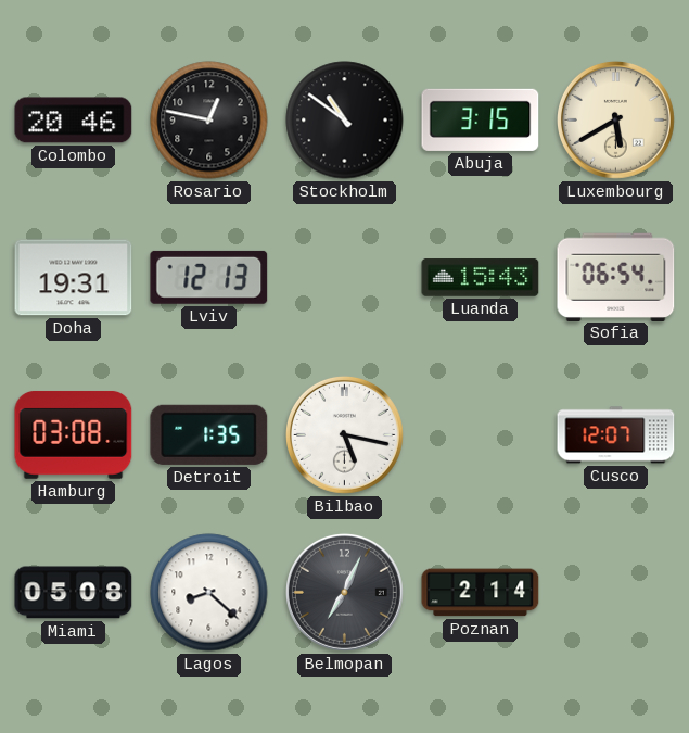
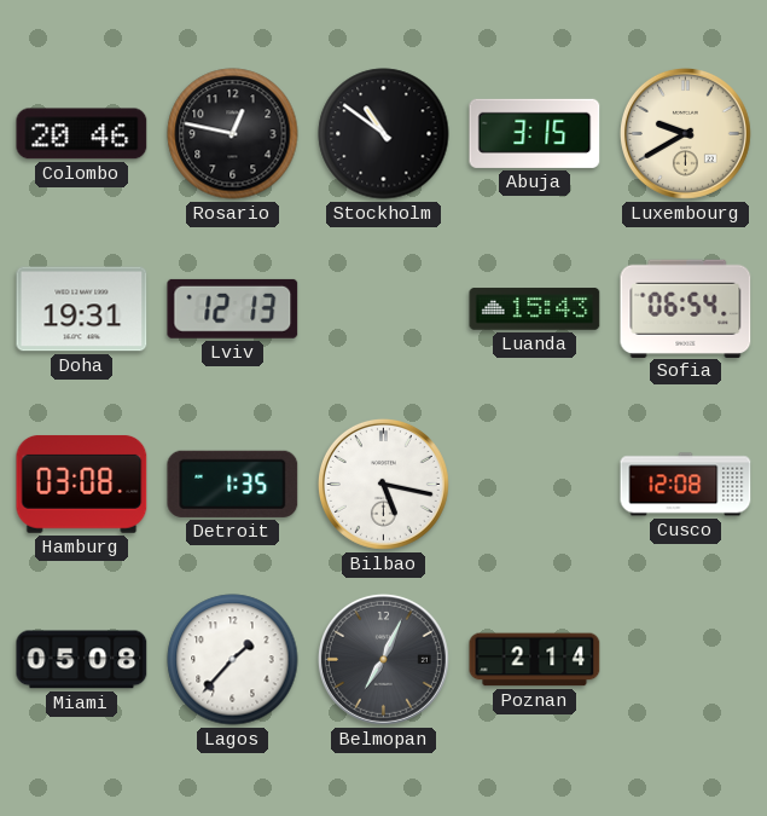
Luxembourg: 5:40 -> 9:40
Cusco: 12:07 -> 12:08
Lagos: 8:22 -> 1:37
